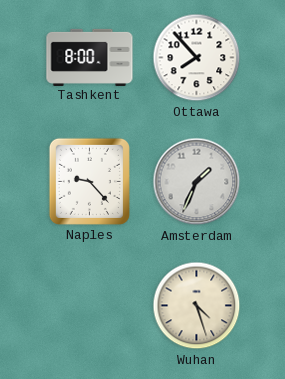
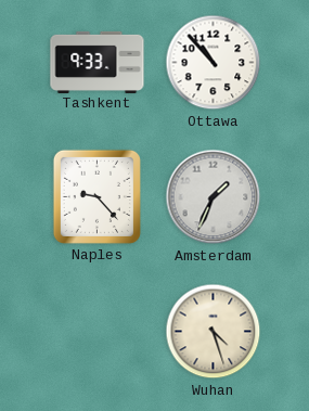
Tashkent: 8:00 -> 9:33
Ottawa: 7:53 -> 10:53
